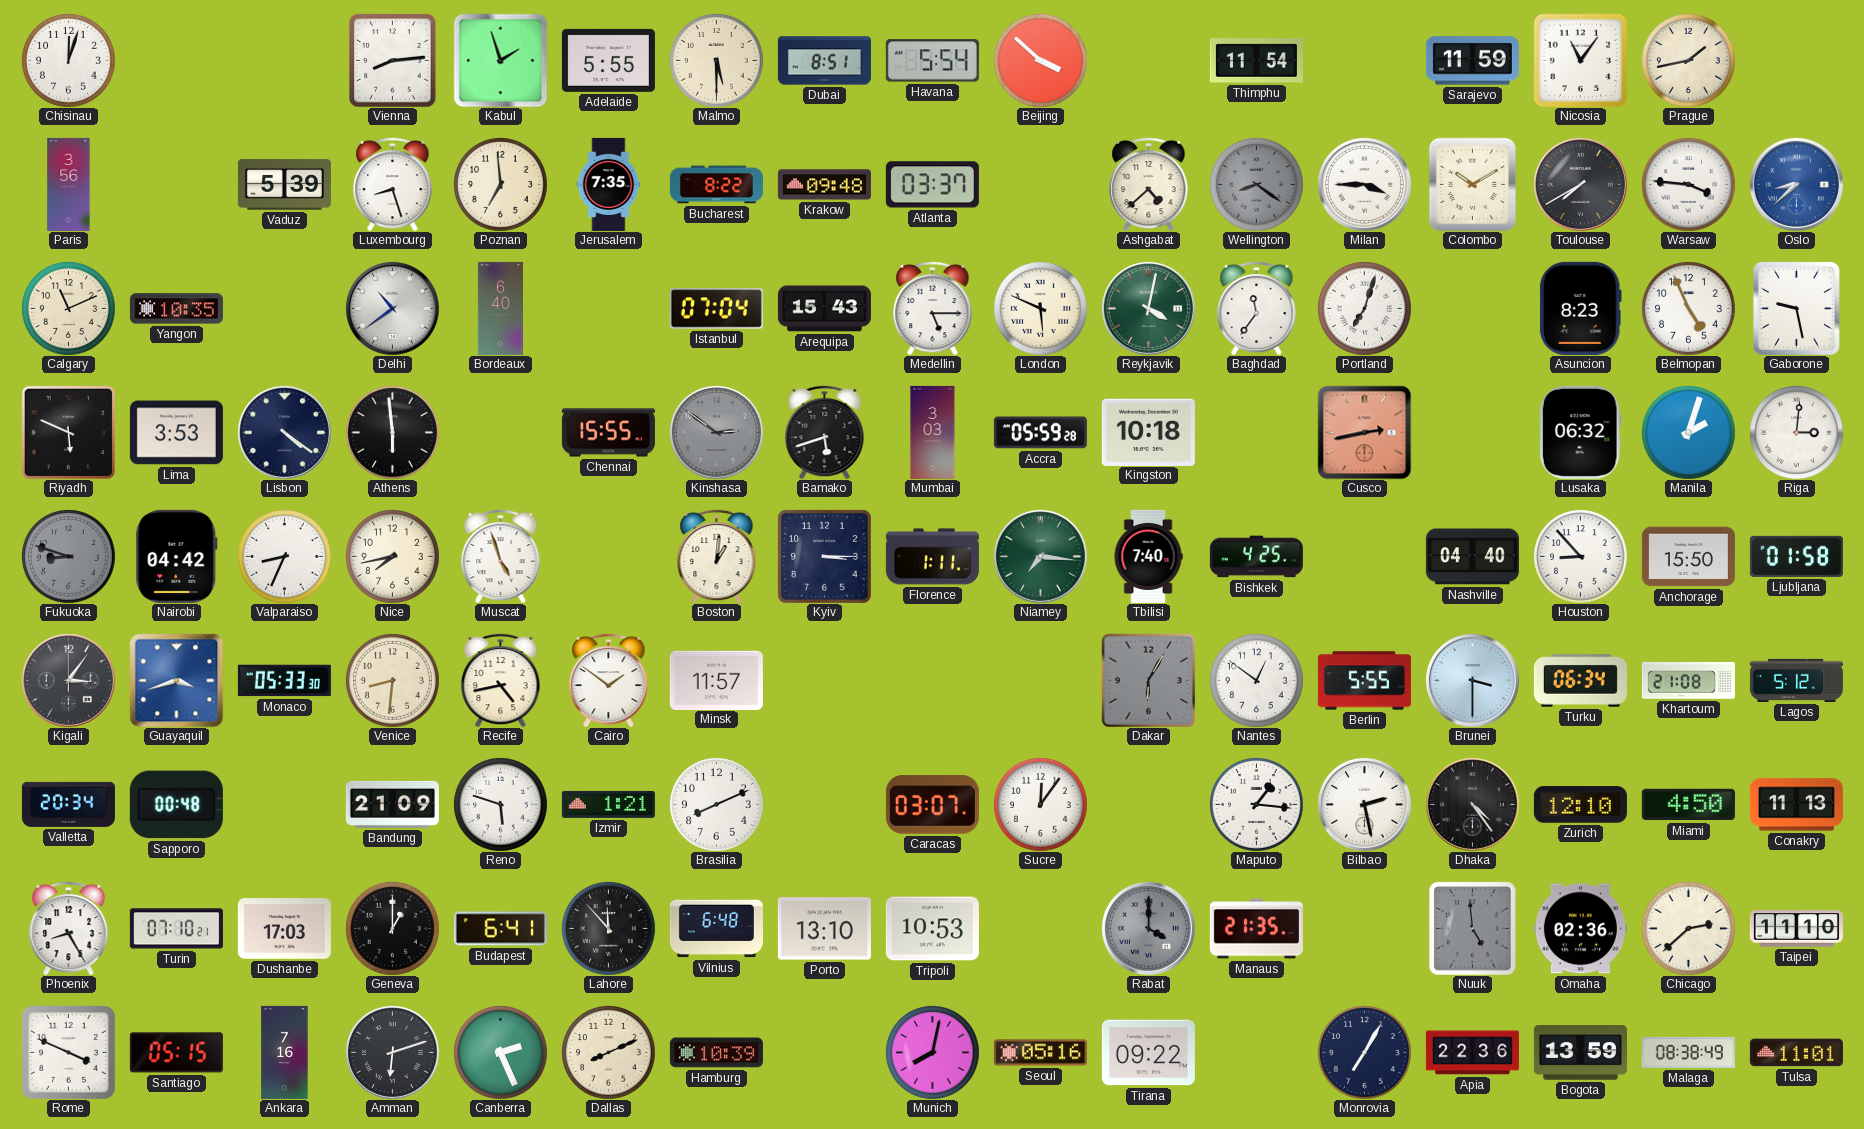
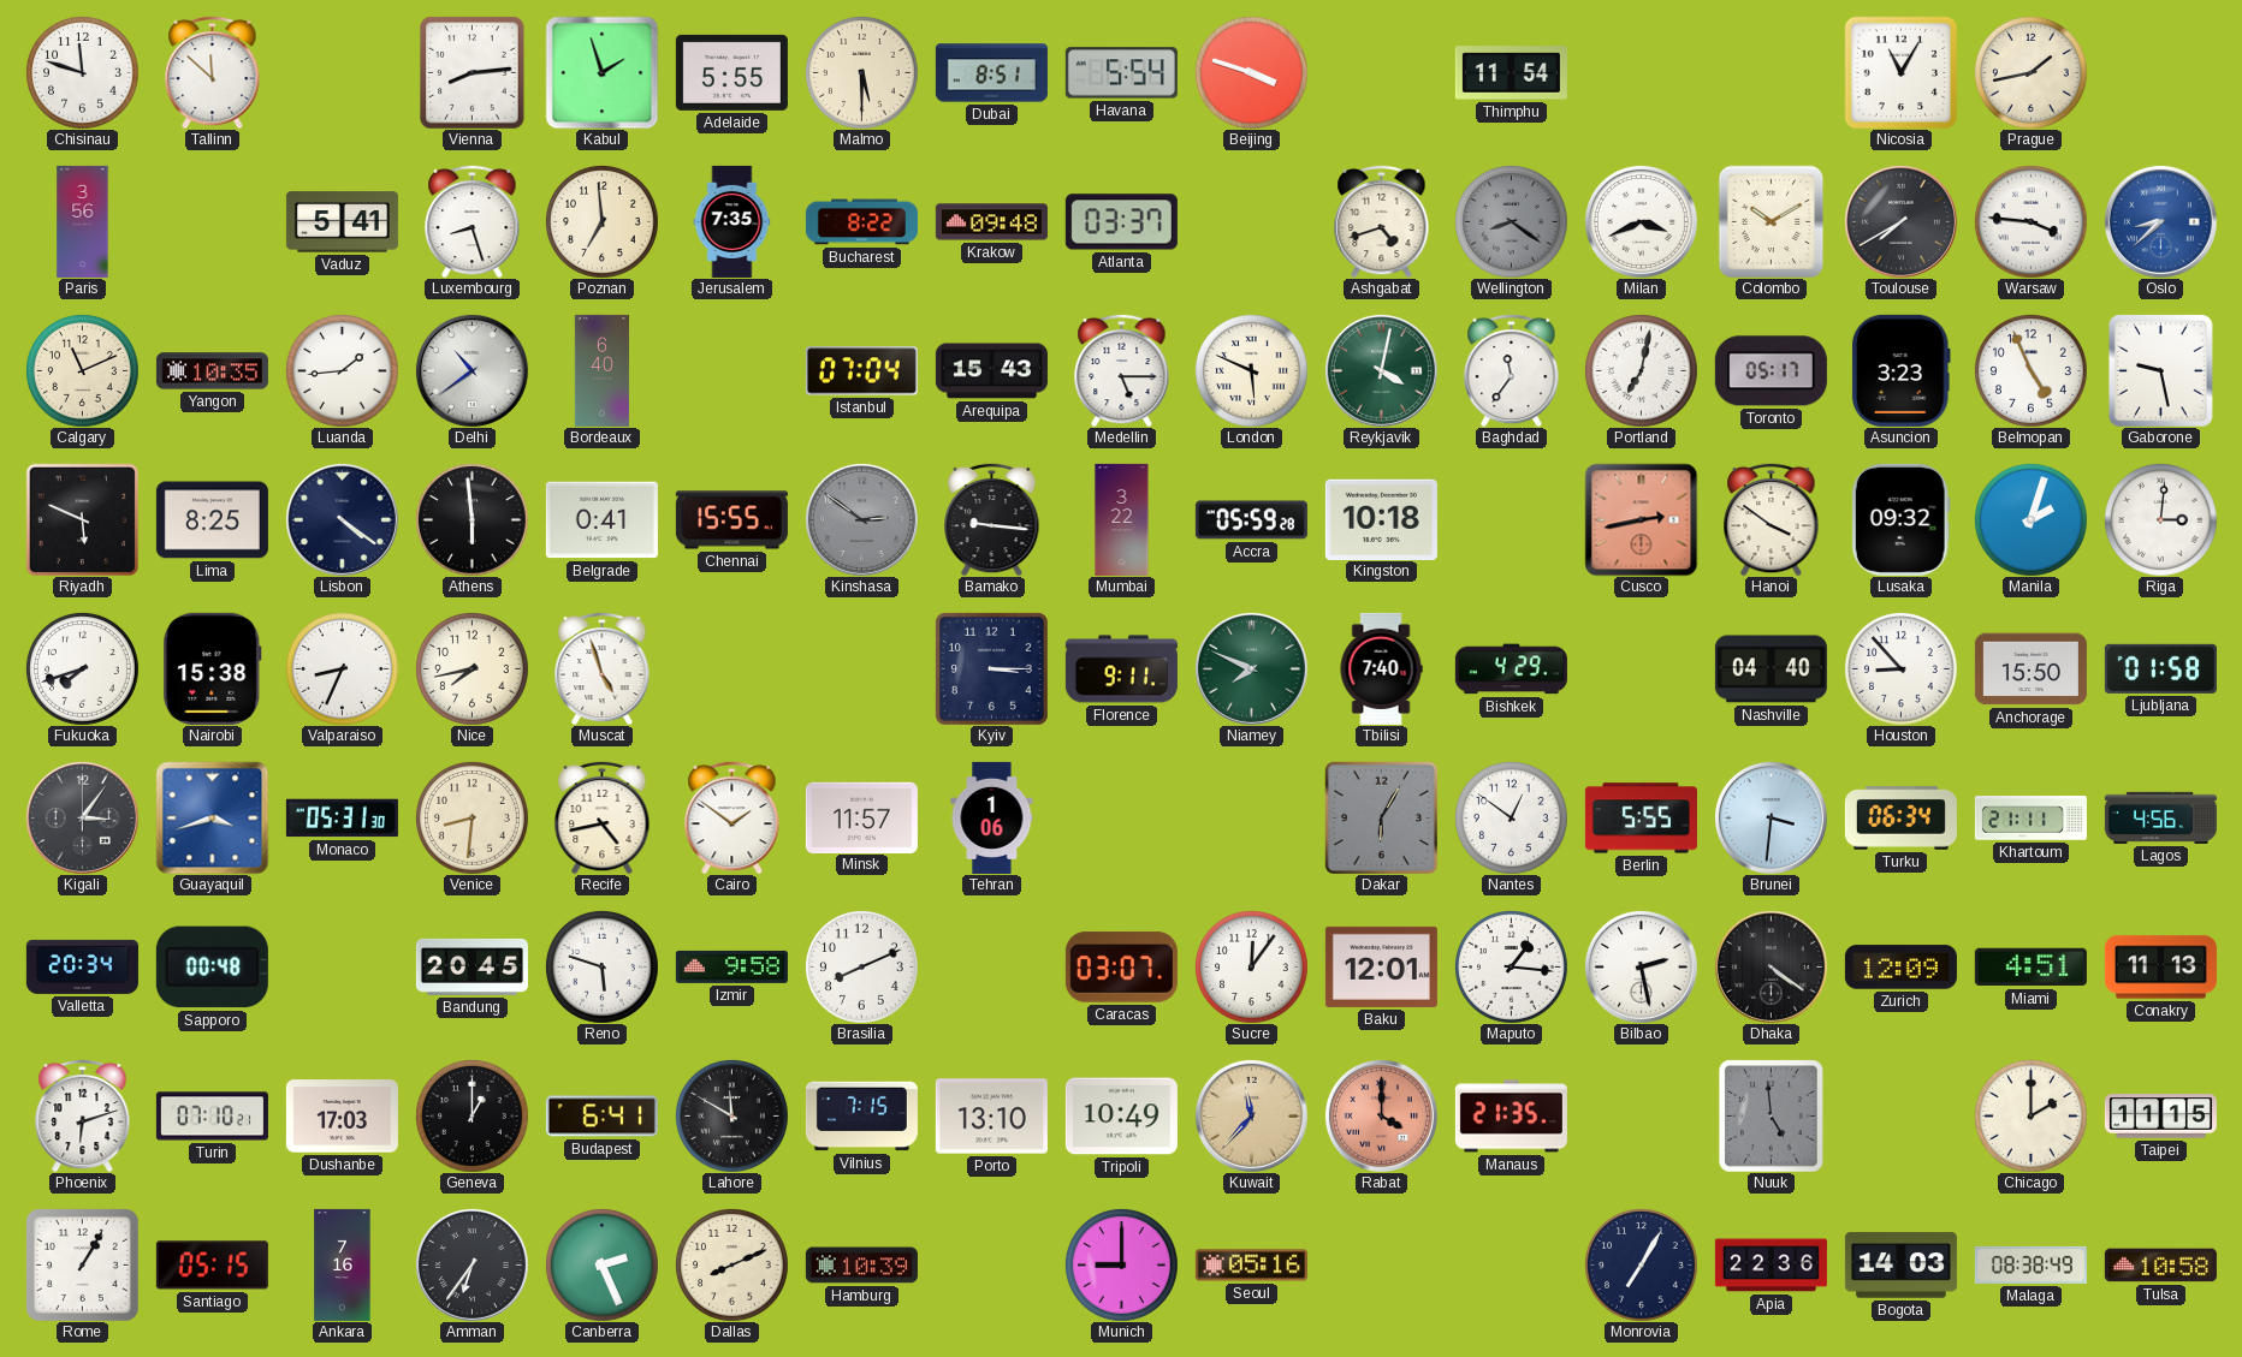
Chisinau: 12:03 -> 11:48
Tallinn: none -> 11:52
Beijing: 3:52 -> 3:48
Sarajevo: 11:59 -> none
Nicosia: 11:06 -> 11:05
Vaduz: 5:39 -> 5:41
Ashgabat: 4:38 -> 4:42
Milan: 3:45 -> 3:41
Luanda: none -> 1:44
Portland: 7:03 -> 7:02
Toronto: none -> 05:17
Asuncion: 8:23 -> 3:23
Lima: 3:53 -> 8:25
Belgrade: none -> 0:41
Bamako: 5:42 -> 9:16
Mumbai: 3:03 -> 3:22
Hanoi: none -> 3:51
Lusaka: 06:32 -> 09:32
Fukuoka: 8:48 -> 7:42
Fukuoka dial: grey -> white
Nairobi: 04:42 -> 15:38
Boston: 1:01 -> none
Florence: 1:11 -> 9:11
Niamey: 7:16 -> 7:49
Bishkek: 4:25 -> 4:29
Monaco: 05:33 -> 05:31
Tehran: none -> 1:06
Brunei: 3:30 -> 3:31
Khartoum: 21:08 -> 21:11
Lagos: 5:12 -> 4:56
Bandung: 21:09 -> 20:45
Izmir: 1:21 -> 9:58
Baku: none -> 12:01
Dhaka: 4:24 -> 4:21
Zurich: 12:10 -> 12:09
Miami: 4:50 -> 4:51
Phoenix: 8:25 -> 6:12
Lahore: 11:53 -> 11:50
Vilnius: 6:48 -> 7:15
Tripoli: 10:53 -> 10:49
Kuwait: none -> 11:37
Rabat dial: grey -> salmon
Omaha: 02:36 -> none
Chicago: 2:38 -> 2:00
Taipei: 11:10 -> 11:15
Rome: 3:49 -> 1:05
Amman: 6:12 -> 6:36
Munich: 8:02 -> 9:00
Tirana: 09:22 -> none
Bogota: 13:59 -> 14:03
Tulsa: 11:01 -> 10:58
